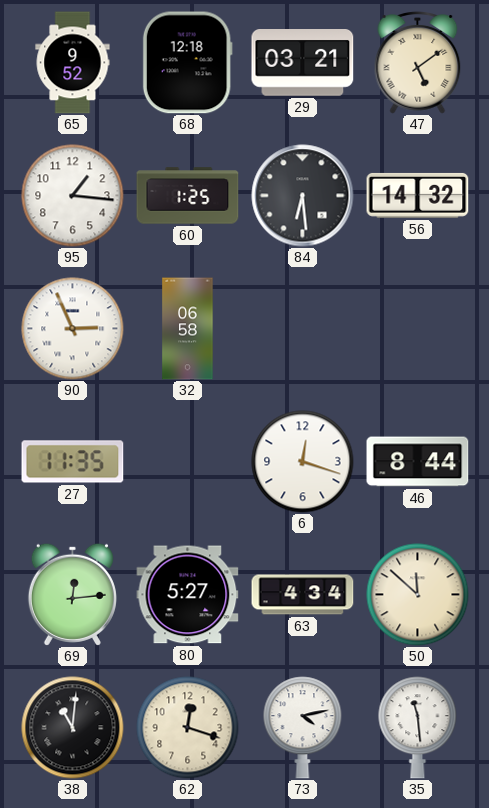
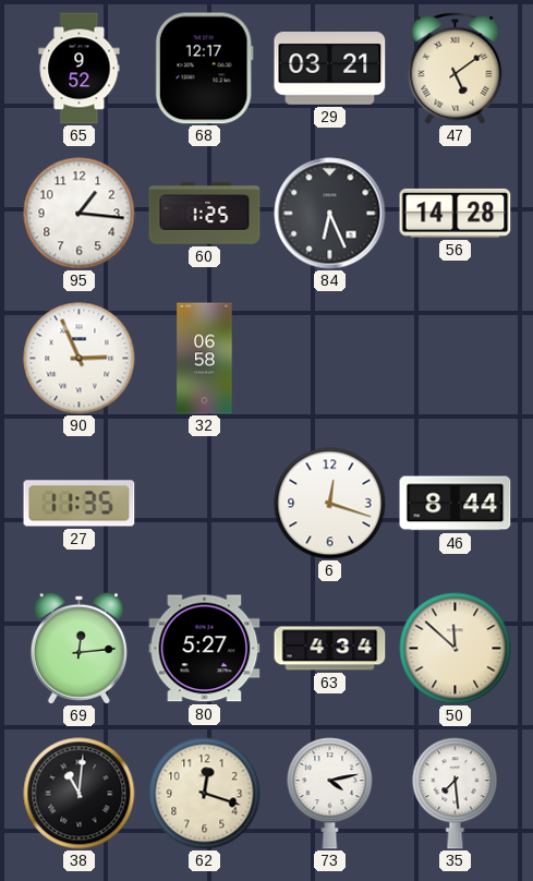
68: 12:18 -> 12:17
84: 6:29 -> 6:26
56: 14:32 -> 14:28
35: 11:29 -> 7:29
